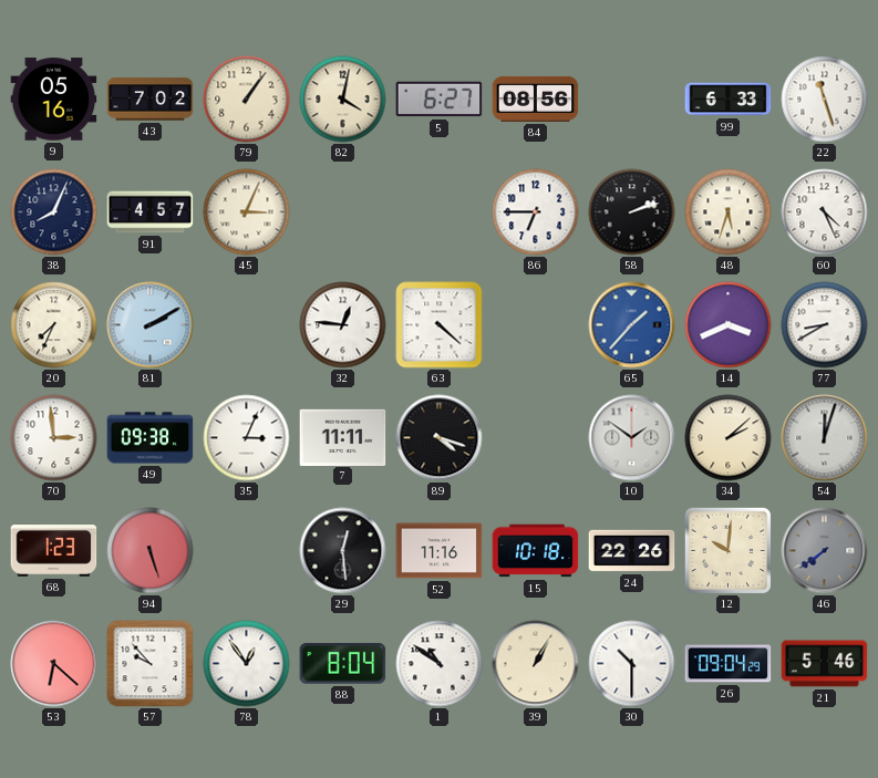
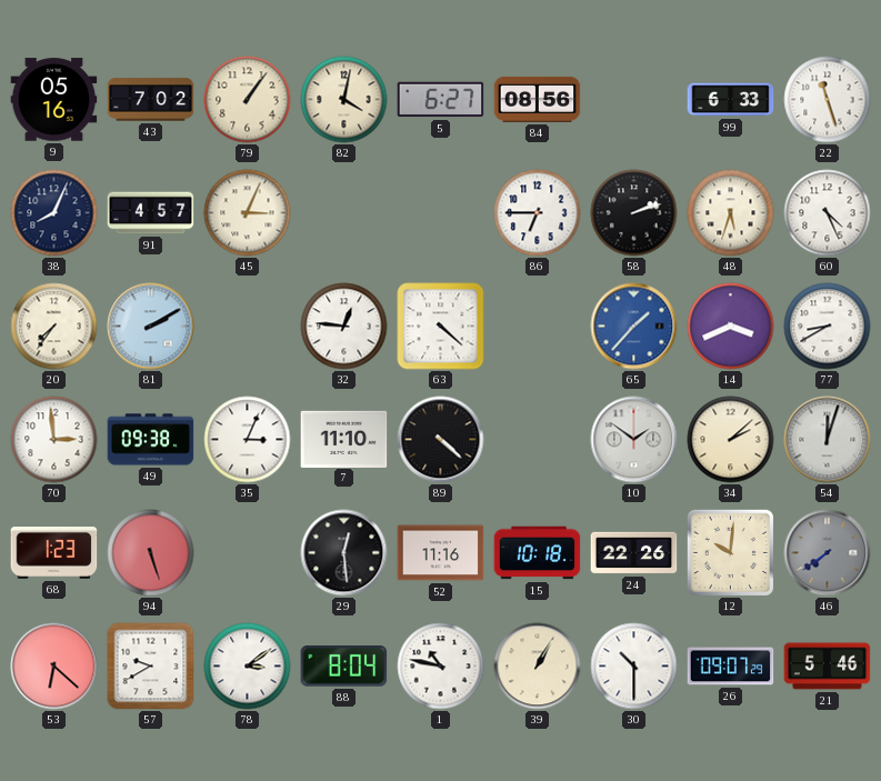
20: 7:34 -> 7:36
7: 11:11 -> 11:10
89: 4:18 -> 4:22
57: 9:53 -> 9:40
78: 12:54 -> 3:09
1: 10:51 -> 10:47
26: 09:04 -> 09:07
